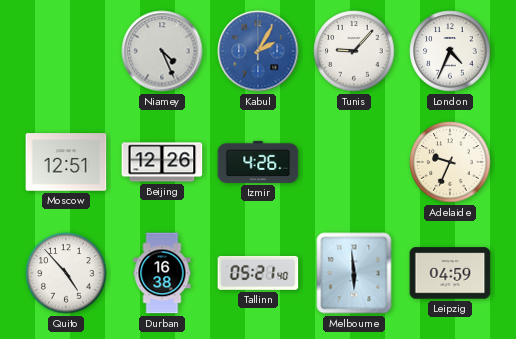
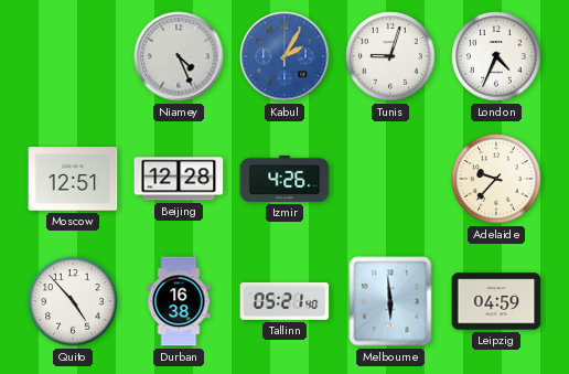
Tunis: 9:07 -> 9:03
Beijing: 12:26 -> 12:28
Adelaide: 9:34 -> 9:37
